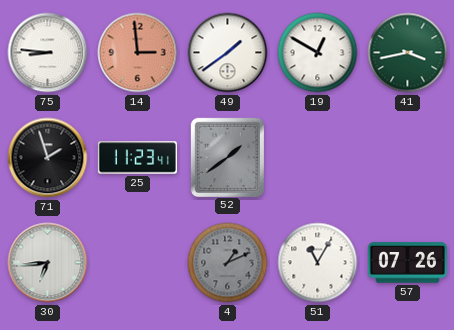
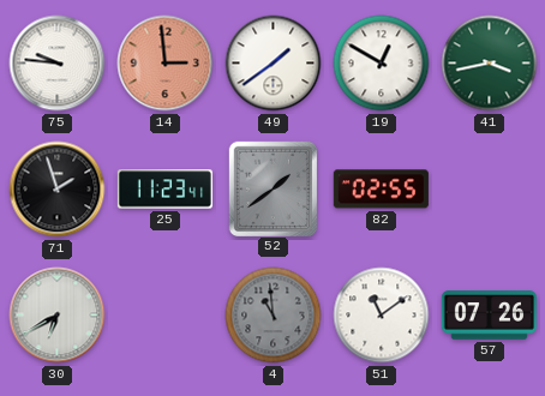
75: 8:46 -> 9:46
82: none -> 02:55
30: 6:44 -> 6:40
4: 1:11 -> 10:59
51: 11:05 -> 11:09
